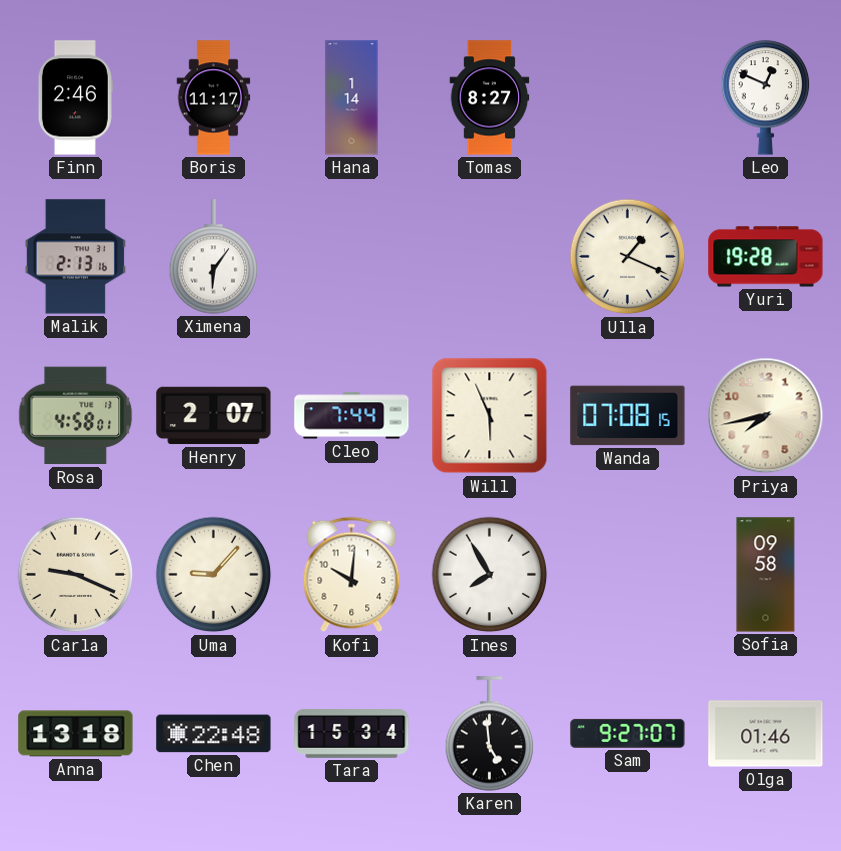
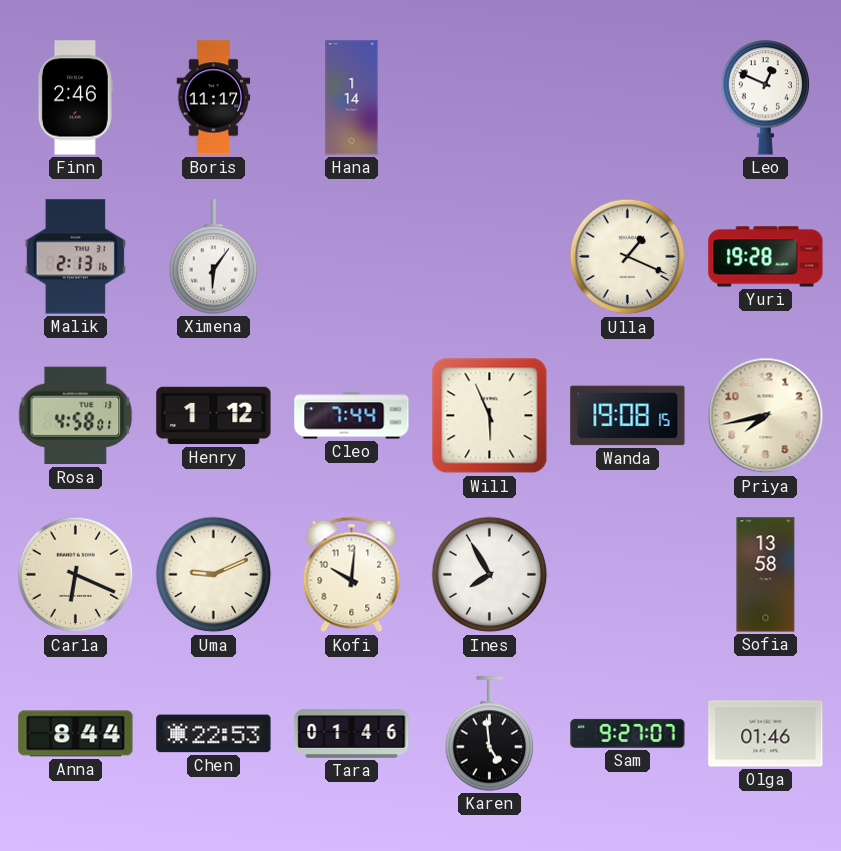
Tomas: 8:27 -> none
Henry: 2:07 -> 1:12
Wanda: 07:08 -> 19:08
Carla: 9:19 -> 6:19
Uma: 9:07 -> 9:11
Sofia: 09:58 -> 13:58
Anna: 13:18 -> 8:44
Chen: 22:48 -> 22:53
Tara: 15:34 -> 01:46
